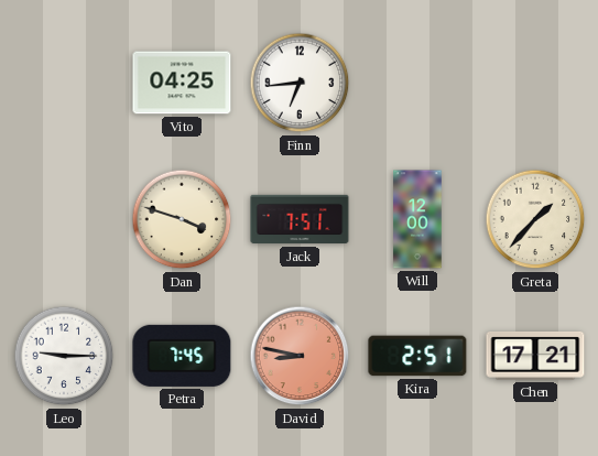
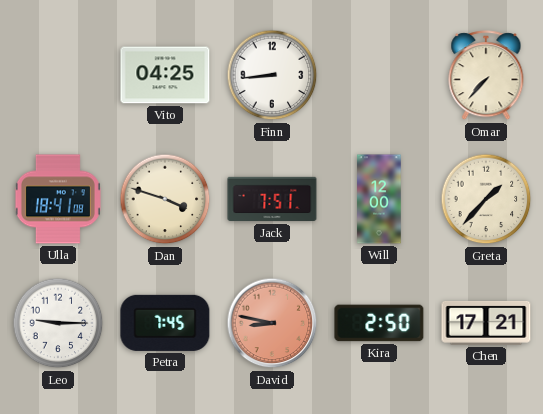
Finn: 6:44 -> 8:44
Omar: none -> 7:37
Ulla: none -> 18:41
Kira: 2:51 -> 2:50
